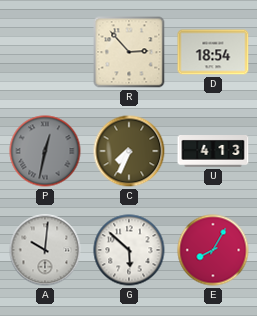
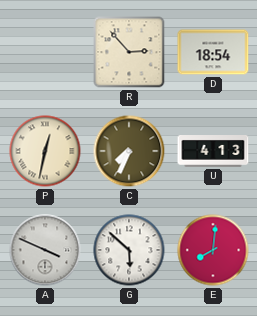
P dial: grey -> cream
A: 10:01 -> 3:49
E: 8:05 -> 8:01
